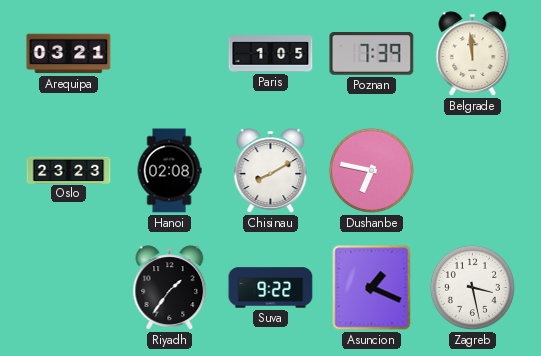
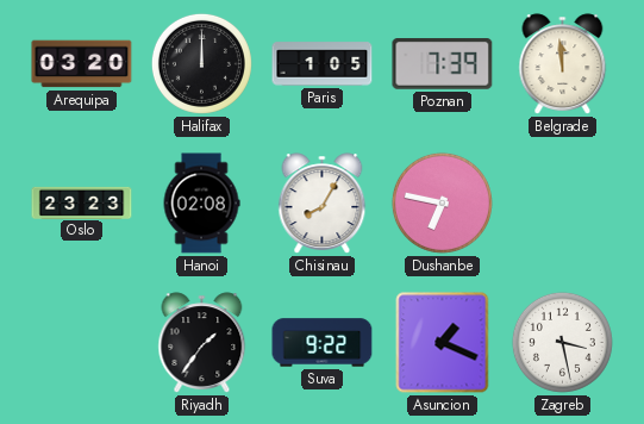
Arequipa: 03:21 -> 03:20
Halifax: none -> 12:00
Chisinau: 8:10 -> 8:05
